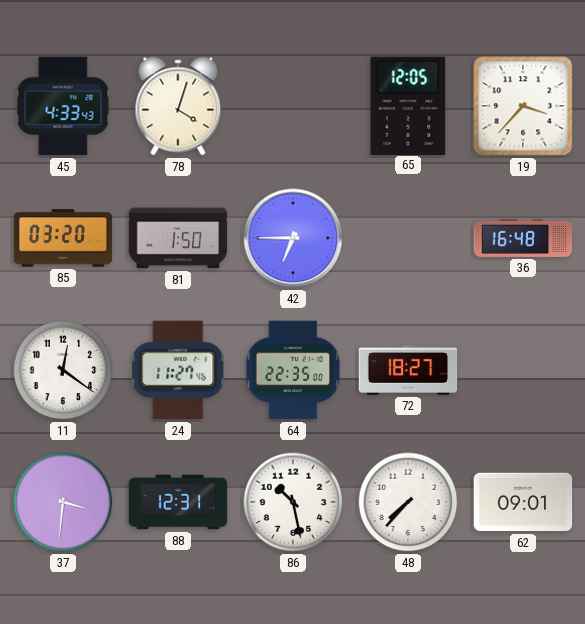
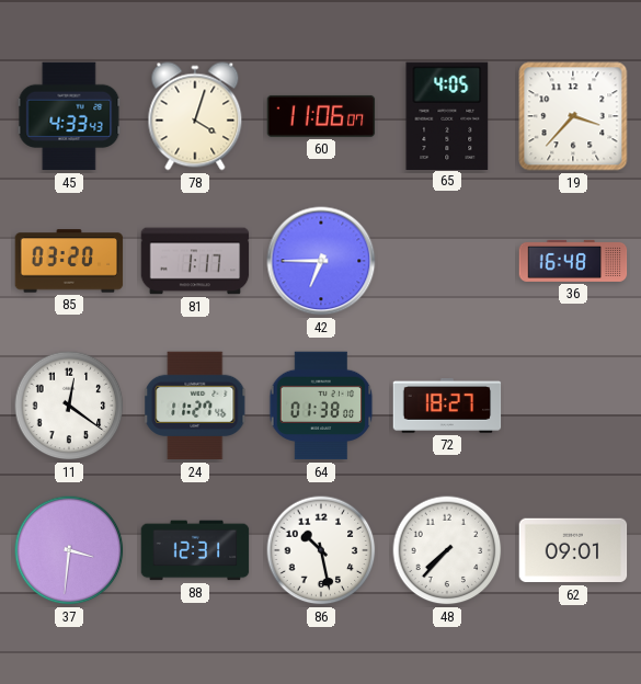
60: none -> 11:06
65: 12:05 -> 4:05
81: 1:50 -> 1:17
64: 22:35 -> 01:38
